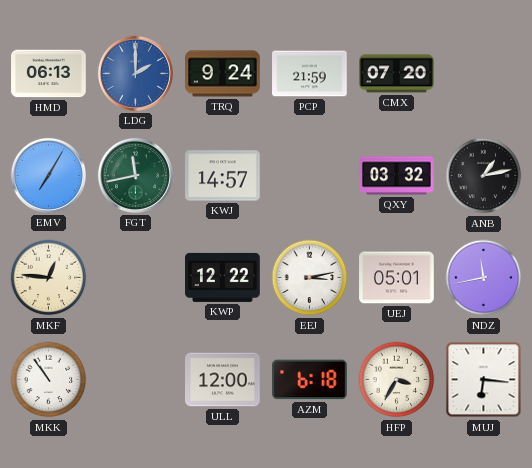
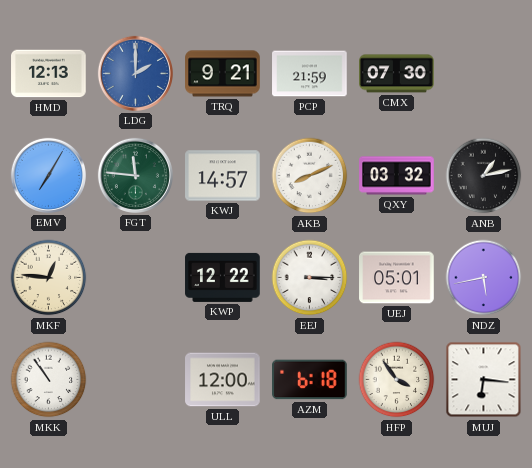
HMD: 06:13 -> 12:13
TRQ: 9:24 -> 9:21
CMX: 07:20 -> 07:30
FGT: 11:43 -> 11:46
AKB: none -> 8:11
EEJ: 3:13 -> 3:15
NDZ: 11:43 -> 5:43
HFP: 3:35 -> 3:54
